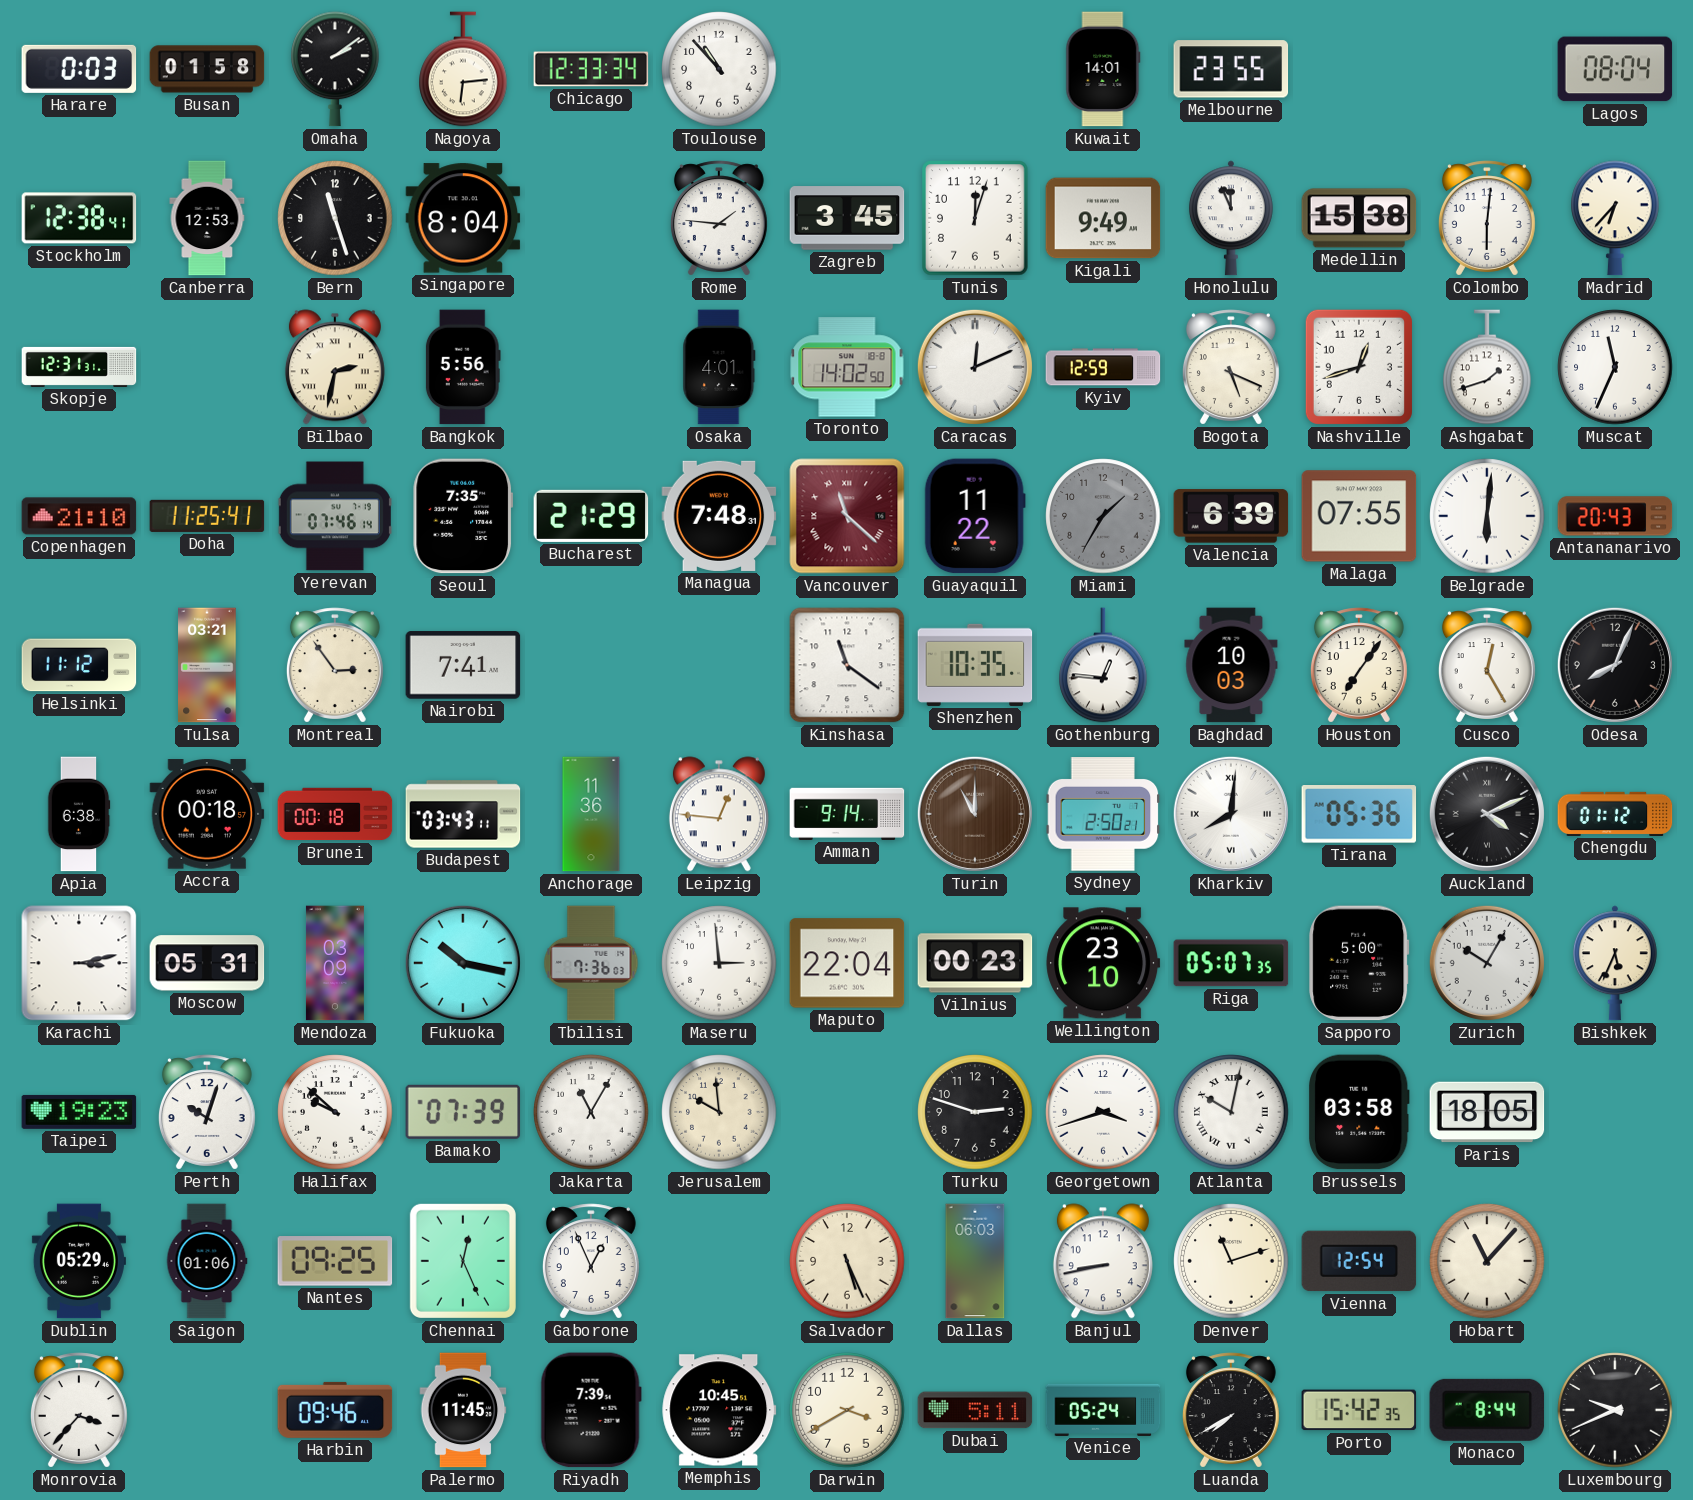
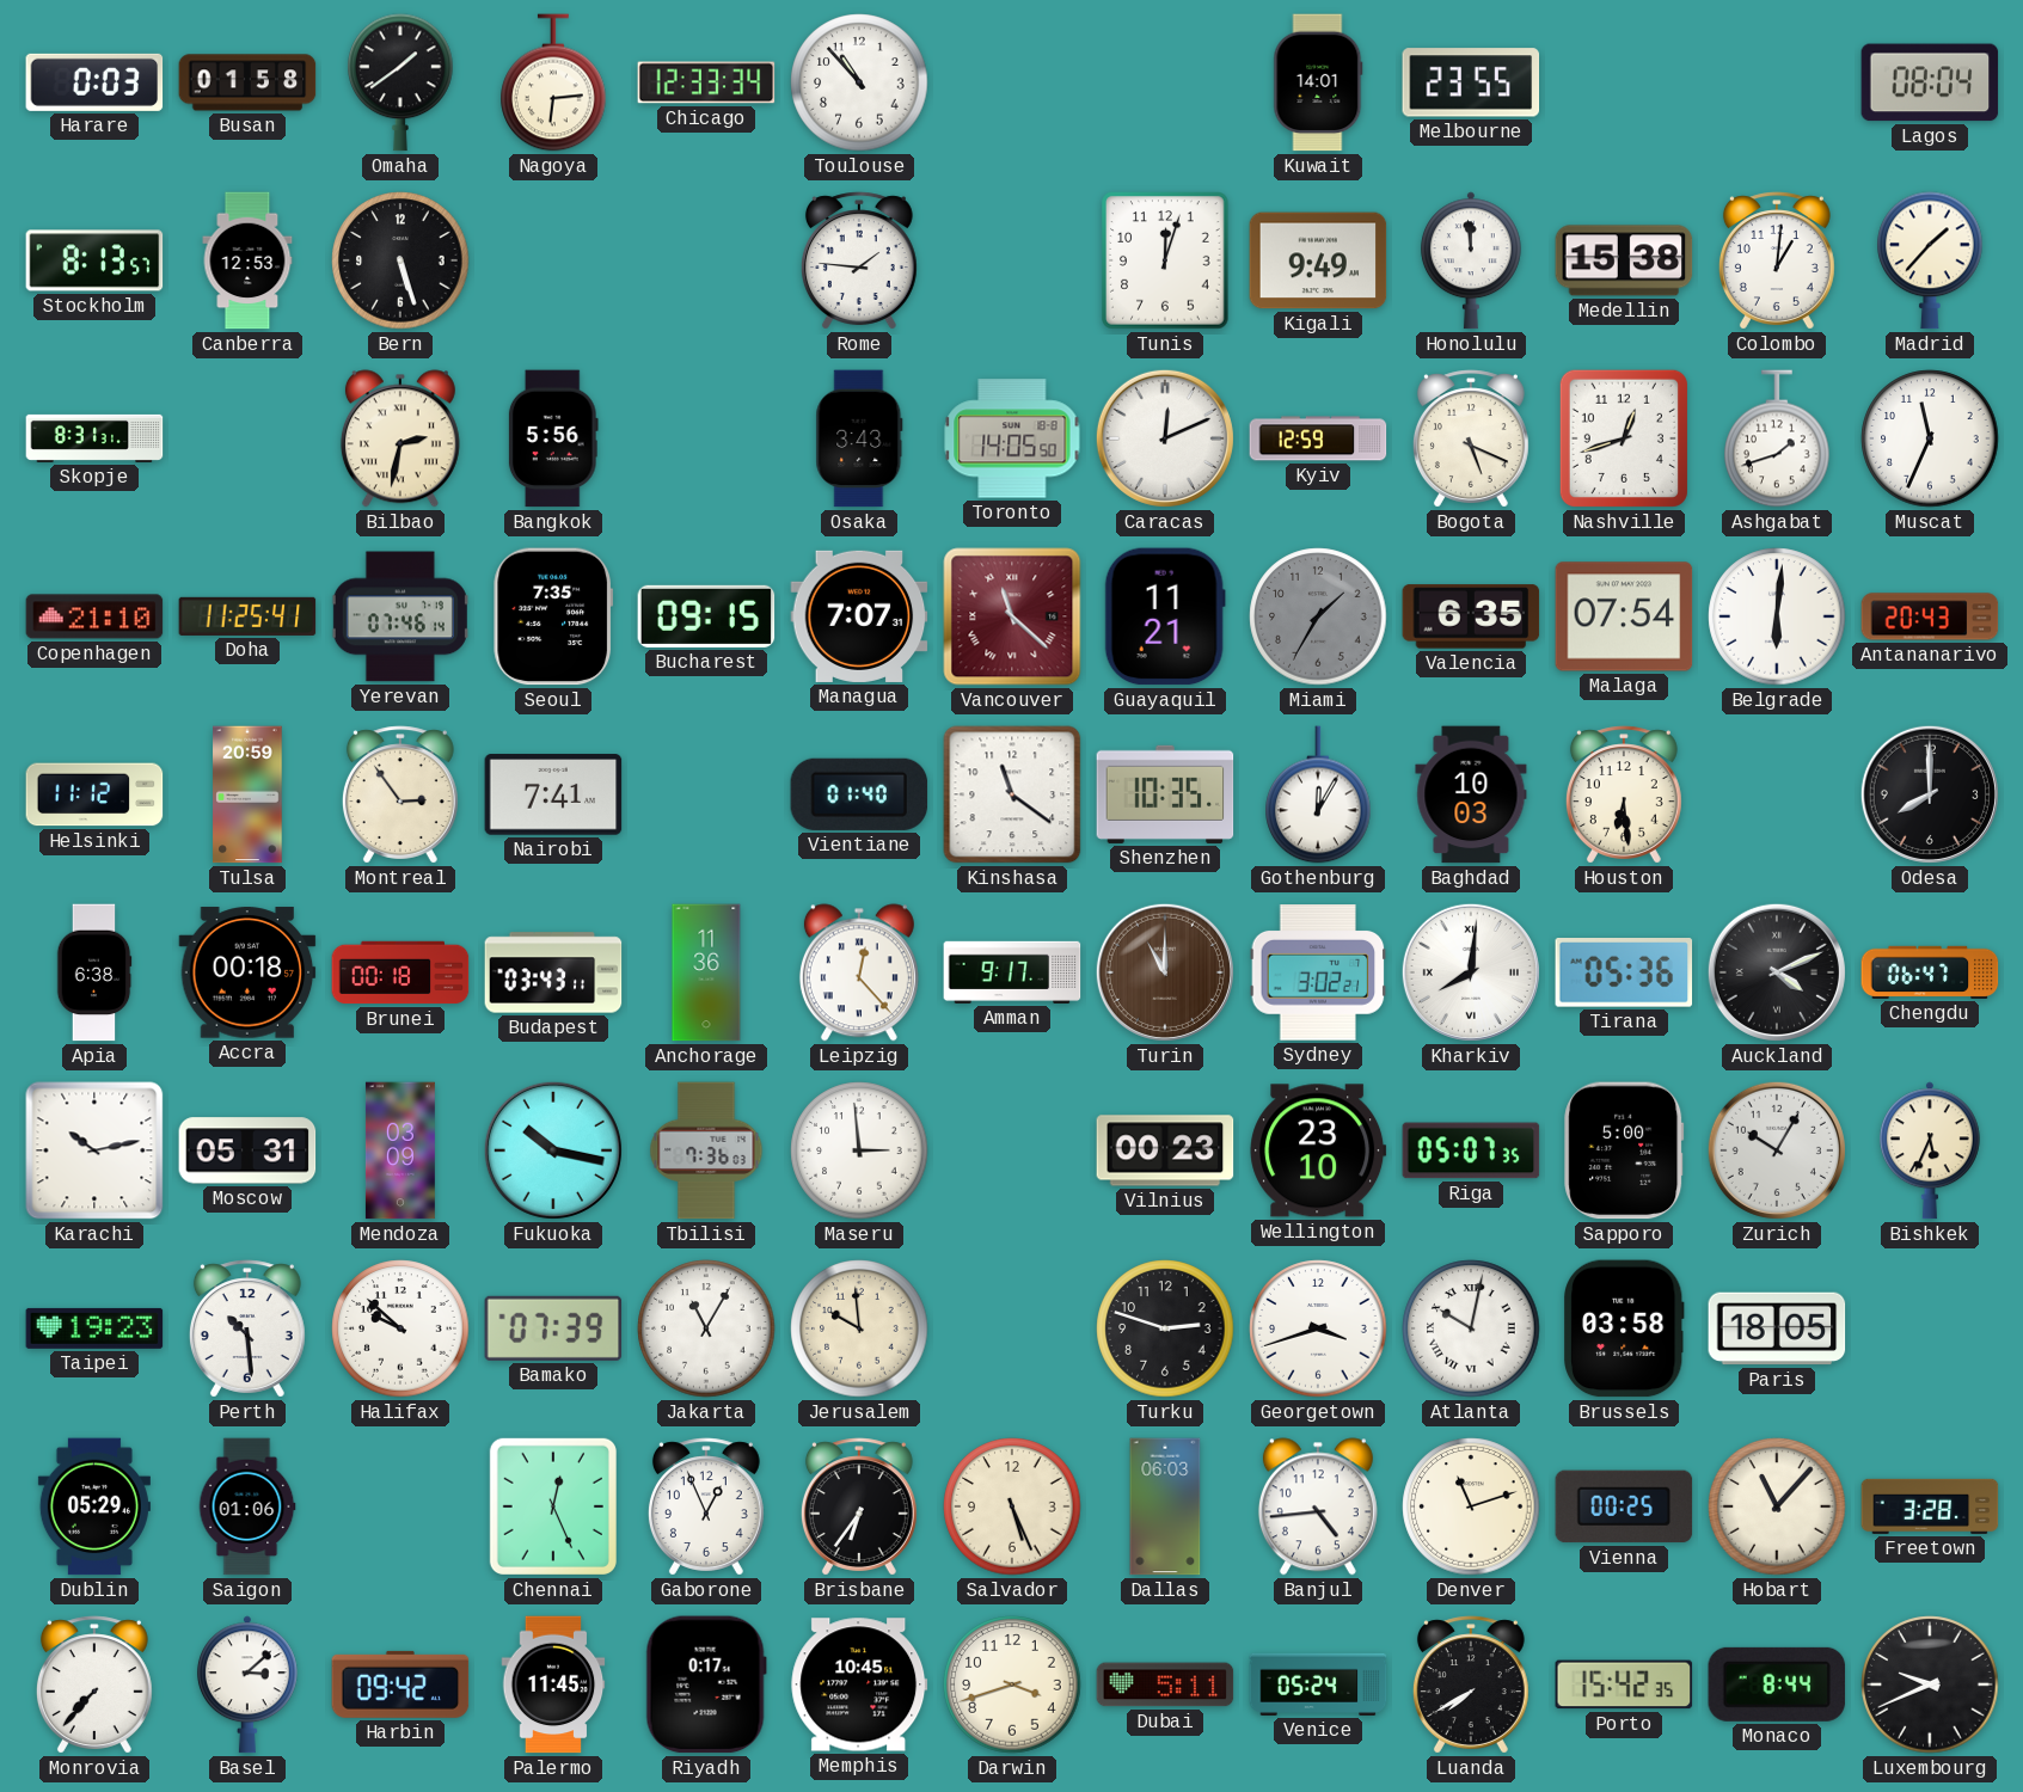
Omaha: 2:09 -> 1:39
Stockholm: 12:38 -> 8:13
Bern: 11:27 -> 5:27
Singapore: 8:04 -> none
Zagreb: 3:45 -> none
Honolulu: 11:56 -> 11:59
Colombo: 6:01 -> 1:01
Madrid: 6:37 -> 1:37
Skopje: 12:31 -> 8:31
Osaka: 4:01 -> 3:43
Toronto: 14:02 -> 14:05
Bucharest: 21:29 -> 09:15
Managua: 7:48 -> 7:07
Guayaquil: 11:22 -> 11:21
Valencia: 6:39 -> 6:35
Malaga: 07:55 -> 07:54
Tulsa: 03:21 -> 20:59
Vientiane: none -> 01:40
Gothenburg: 12:46 -> 12:05
Houston: 7:06 -> 6:29
Cusco: 12:25 -> none
Odesa: 8:04 -> 8:00
Leipzig: 12:46 -> 12:23
Amman: 9:14 -> 9:17
Sydney: 2:50 -> 3:02
Chengdu: 01:12 -> 06:47
Karachi: 3:13 -> 10:13
Maputo: 22:04 -> none
Perth: 10:03 -> 10:29
Nantes: 09:25 -> none
Brisbane: none -> 6:36
Banjul: 8:43 -> 4:44
Vienna: 12:54 -> 00:25
Freetown: none -> 3:28
Monrovia: 3:37 -> 7:37
Basel: none -> 3:08
Harbin: 09:46 -> 09:42
Riyadh: 7:39 -> 0:17
Darwin: 3:40 -> 3:42
